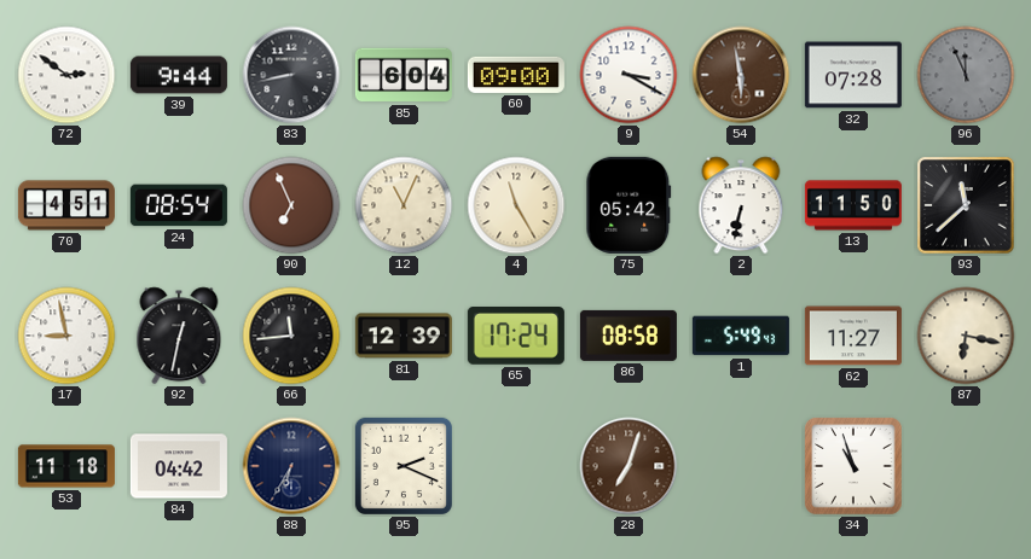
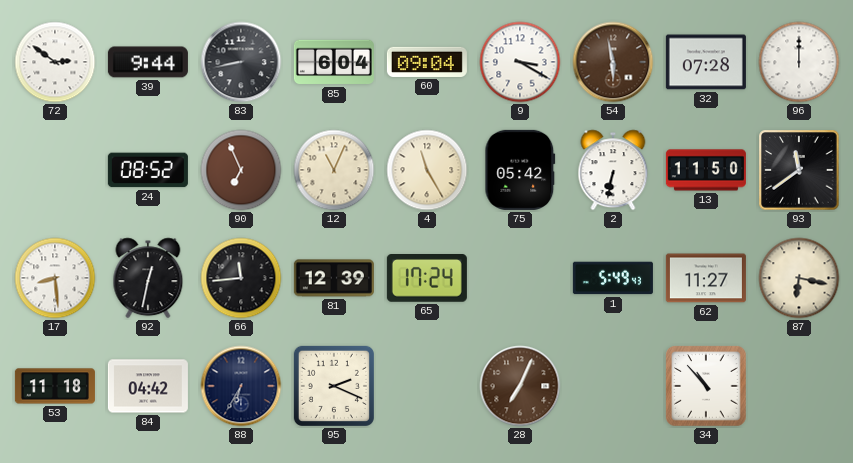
60: 09:00 -> 09:04
96: 11:56 -> 12:00
96 dial: grey -> white
70: 4:51 -> none
24: 08:54 -> 08:52
93: 11:38 -> 11:39
17: 8:58 -> 8:29
86: 08:58 -> none
28: 7:03 -> 7:04
34: 10:57 -> 10:53
